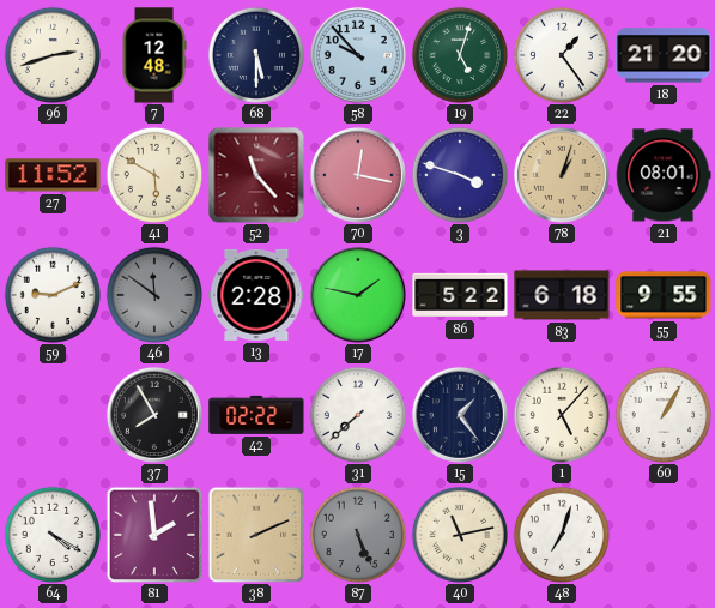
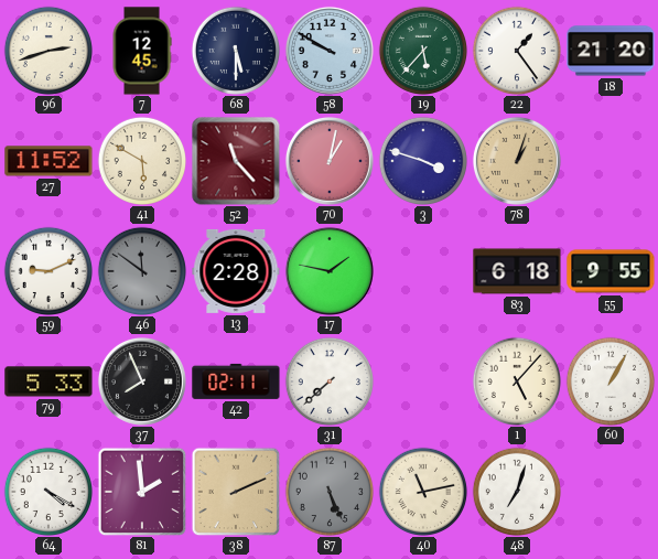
7: 12:48 -> 12:45
58: 9:53 -> 9:50
19: 5:03 -> 5:37
70: 12:17 -> 1:02
21: 08:01 -> none
86: 5:22 -> none
79: none -> 5:33
37: 7:55 -> 7:56
42: 02:22 -> 02:11
15: 1:24 -> none
